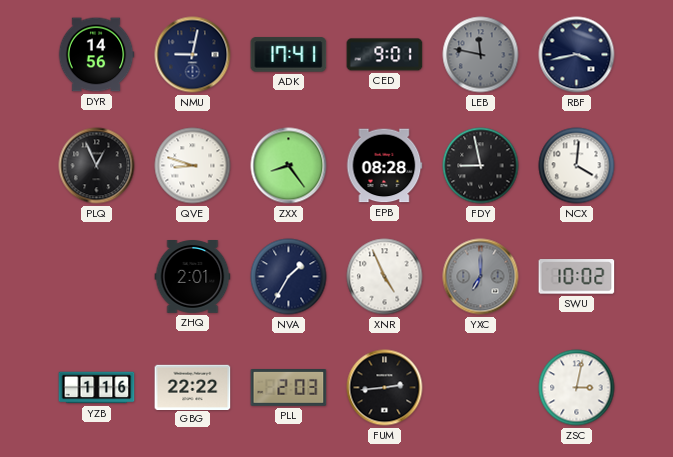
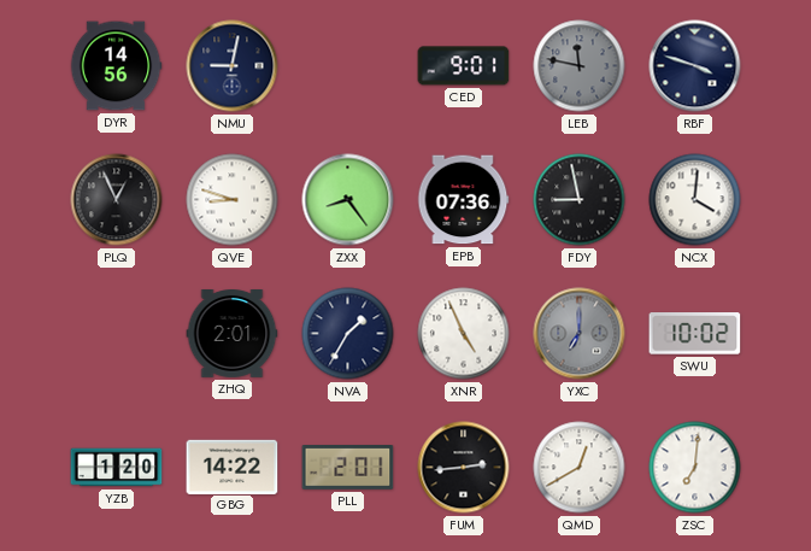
ADK: 17:41 -> none
RBF: 3:43 -> 3:48
EPB: 08:28 -> 07:36
YZB: 1:16 -> 1:20
GBG: 22:22 -> 14:22
PLL: 2:03 -> 2:01
QMD: none -> 12:40
ZSC: 3:02 -> 7:01
